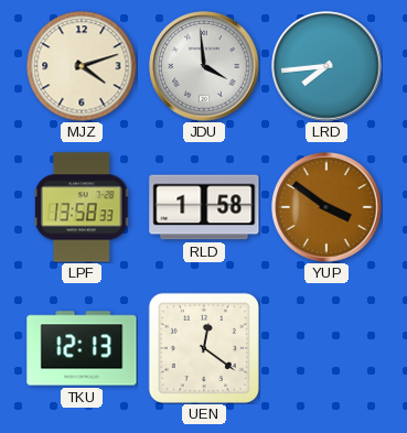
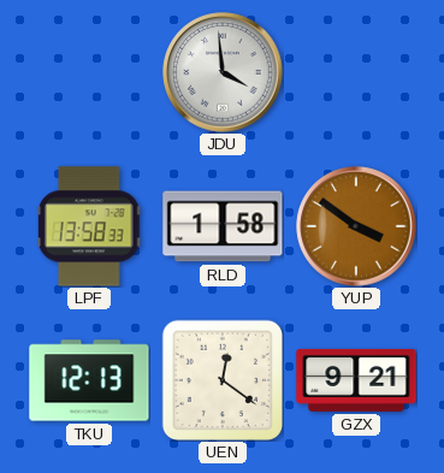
MJZ: 4:12 -> none
LRD: 7:44 -> none
GZX: none -> 9:21
